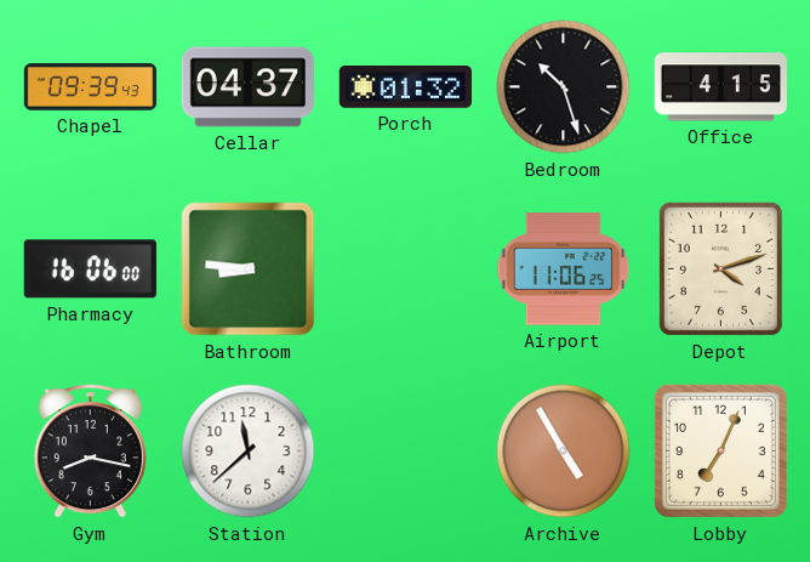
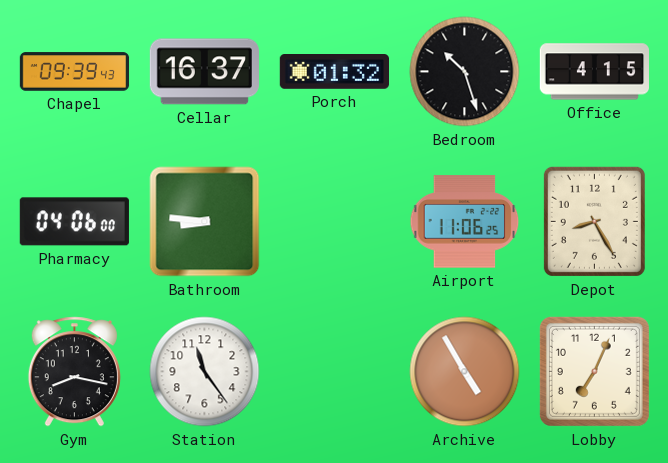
Cellar: 04:37 -> 16:37
Pharmacy: 16:06 -> 04:06
Depot: 4:12 -> 8:25
Station: 11:38 -> 11:24
